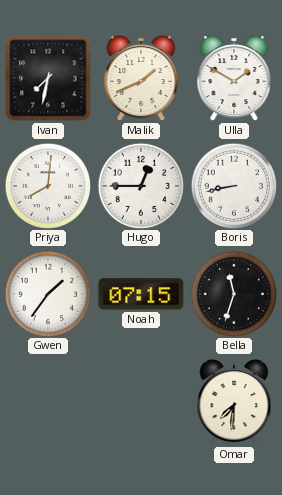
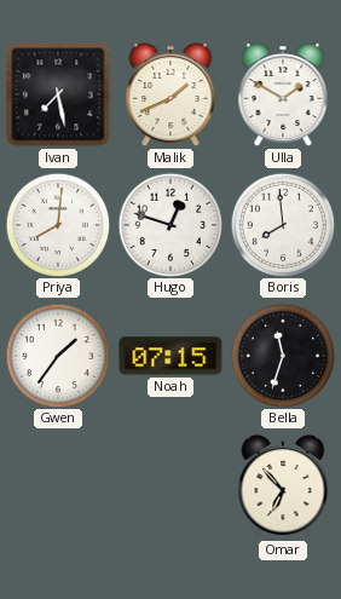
Ivan: 7:32 -> 7:28
Hugo: 12:45 -> 12:48
Boris: 8:43 -> 7:59
Omar: 7:31 -> 6:53
